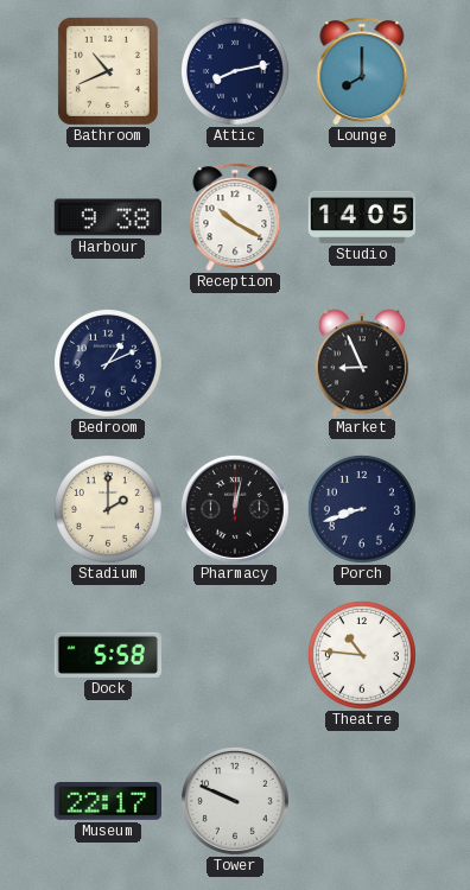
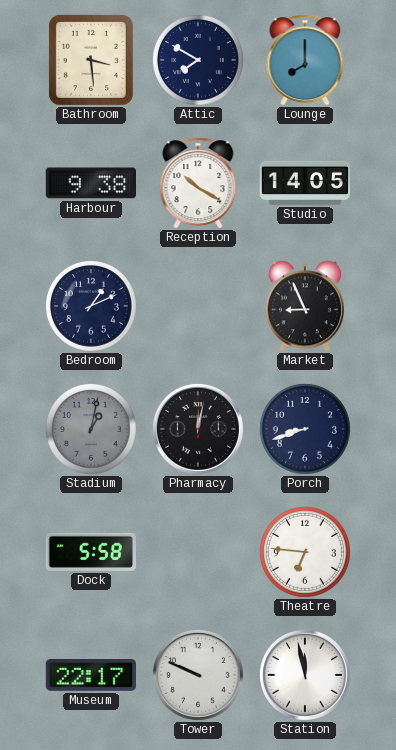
Bathroom: 10:41 -> 3:29
Attic: 8:13 -> 7:50
Stadium: 2:00 -> 1:02
Stadium dial: cream -> grey
Theatre: 10:46 -> 6:46
Station: none -> 11:58
